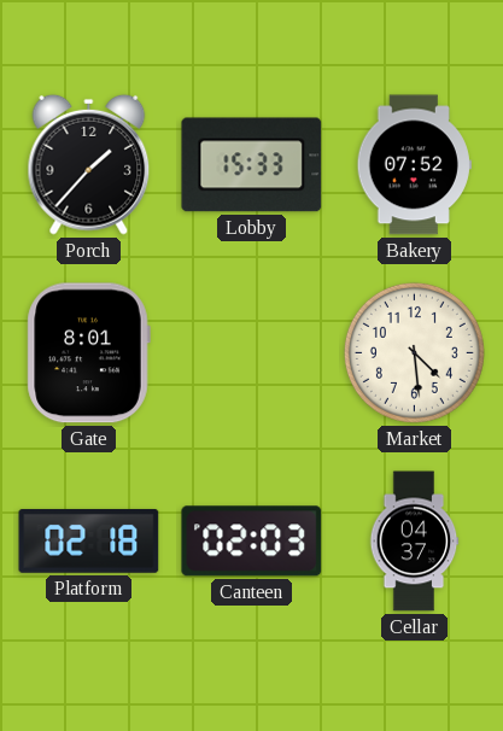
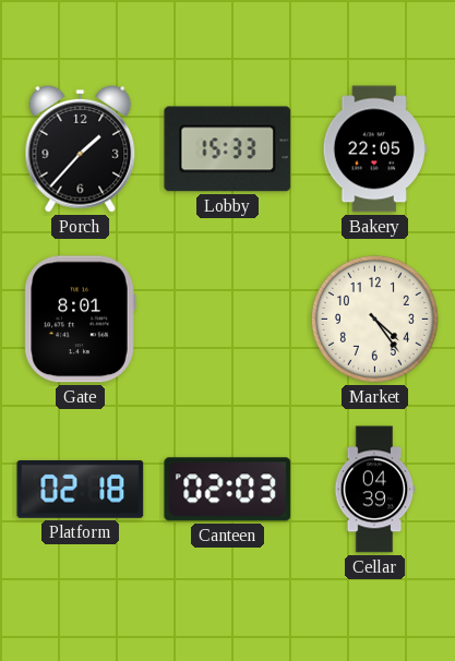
Bakery: 07:52 -> 22:05
Market: 4:29 -> 4:24
Cellar: 04:37 -> 04:39
